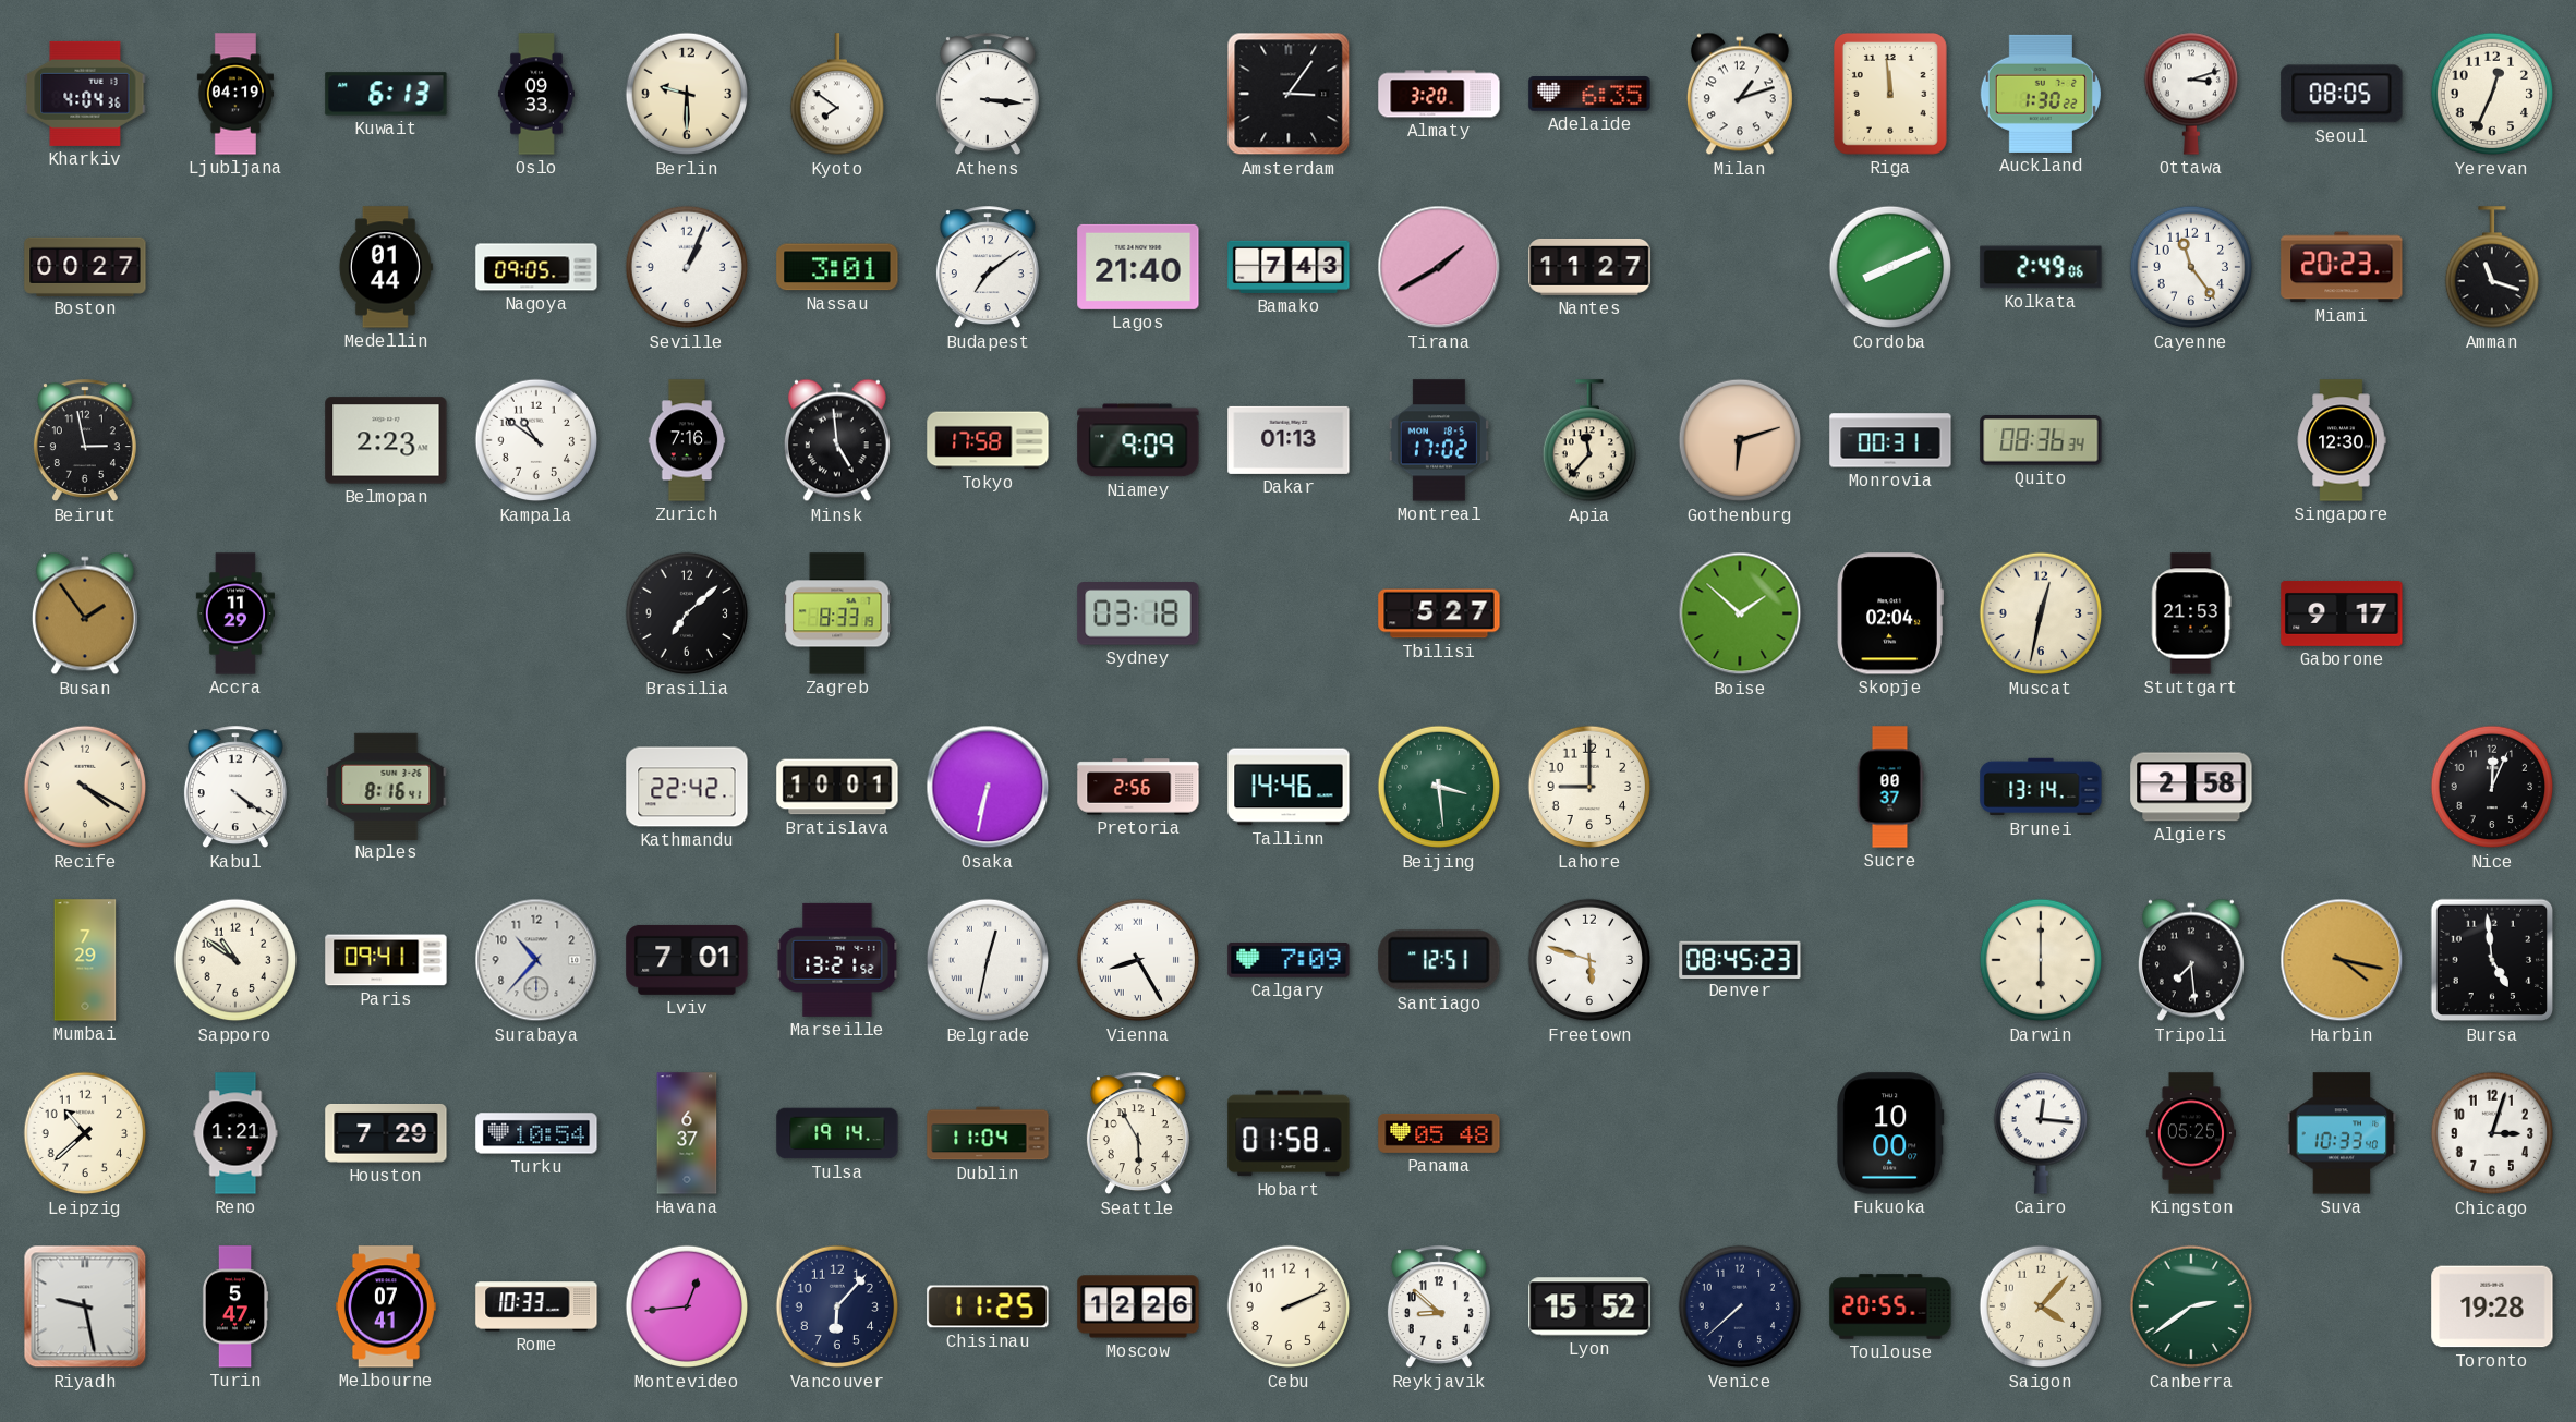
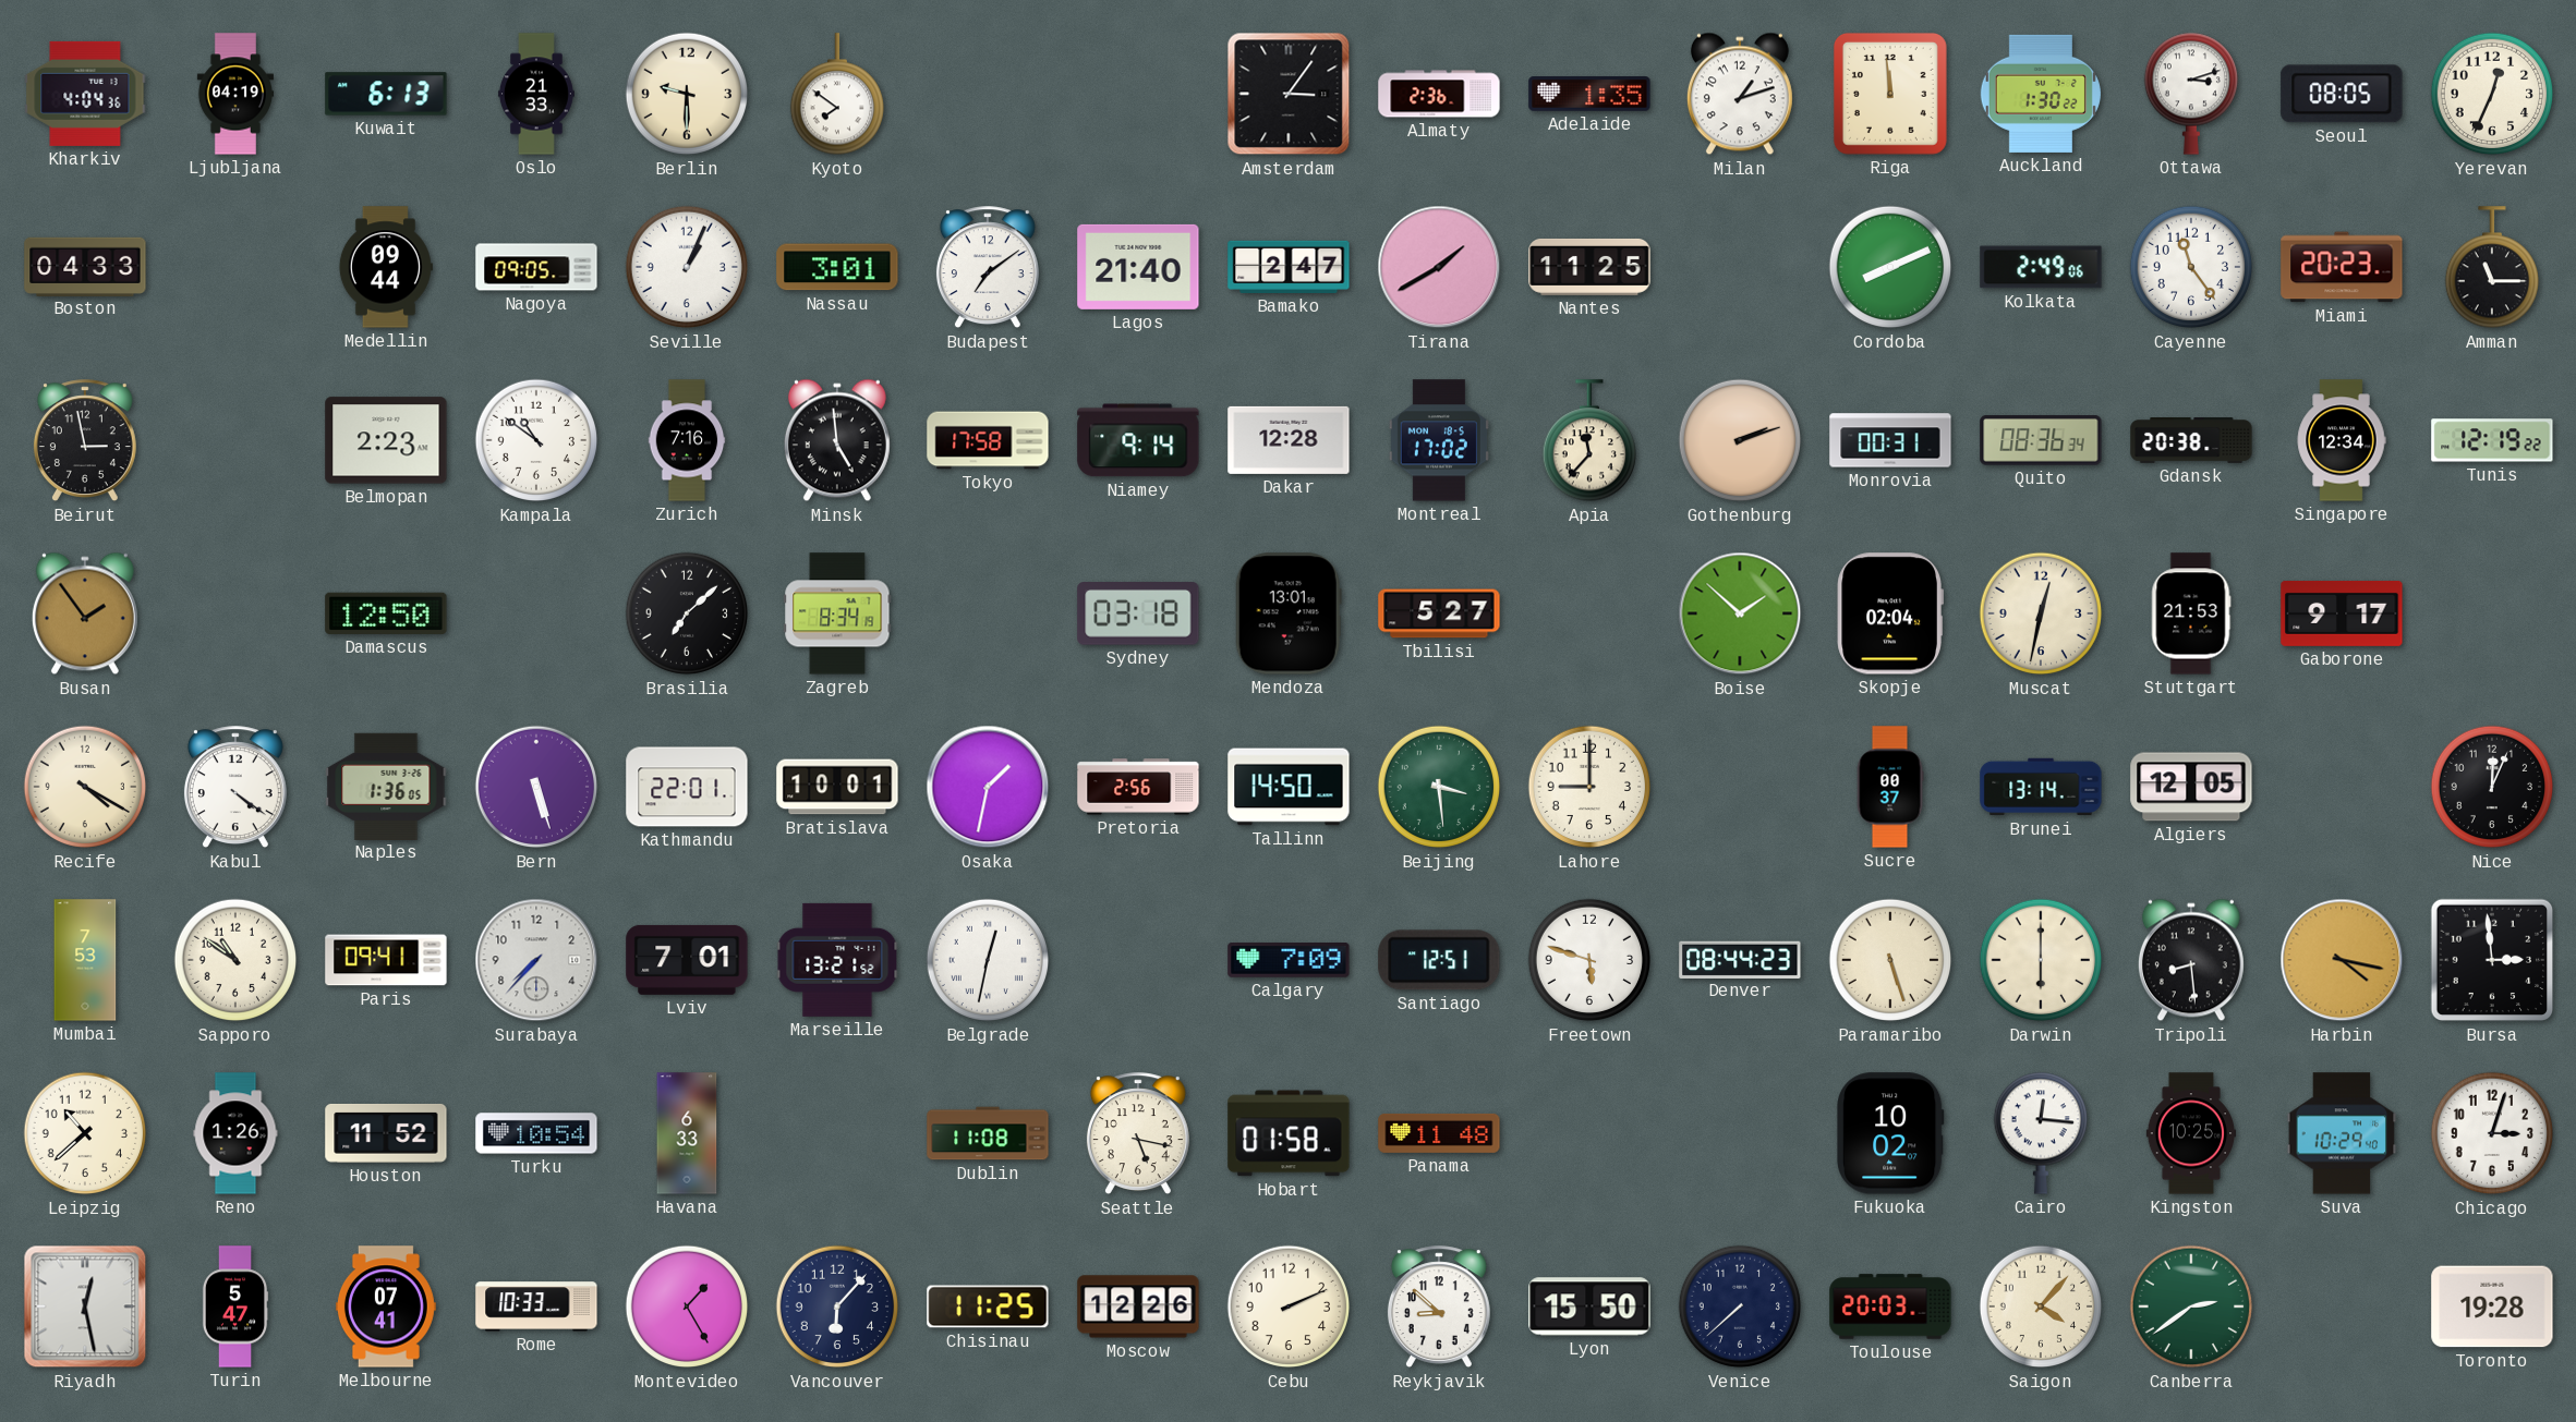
Oslo: 09:33 -> 21:33
Athens: 3:16 -> none
Almaty: 3:20 -> 2:36
Adelaide: 6:35 -> 1:35
Boston: 00:27 -> 04:33
Medellin: 01:44 -> 09:44
Bamako: 7:43 -> 2:47
Nantes: 11:27 -> 11:25
Amman: 11:18 -> 11:15
Niamey: 9:09 -> 9:14
Dakar: 01:13 -> 12:28
Gothenburg: 6:12 -> 2:12
Gdansk: none -> 20:38
Singapore: 12:30 -> 12:34
Tunis: none -> 12:19
Accra: 11:29 -> none
Damascus: none -> 12:50
Zagreb: 8:33 -> 8:34
Mendoza: none -> 13:01
Naples: 8:16 -> 1:36
Bern: none -> 5:27
Kathmandu: 22:42 -> 22:01
Osaka: 6:32 -> 1:32
Tallinn: 14:46 -> 14:50
Algiers: 2:58 -> 12:05
Mumbai: 7:29 -> 7:53
Surabaya: 10:37 -> 7:37
Vienna: 8:25 -> none
Denver: 08:45 -> 08:44
Paramaribo: none -> 5:27
Tripoli: 7:29 -> 8:29
Bursa: 4:59 -> 2:59
Reno: 1:21 -> 1:26
Houston: 7:29 -> 11:52
Havana: 6:37 -> 6:33
Tulsa: 19:14 -> none
Dublin: 11:04 -> 11:08
Seattle: 5:55 -> 5:17
Panama: 05:48 -> 11:48
Fukuoka: 10:00 -> 10:02
Kingston: 05:25 -> 10:25
Suva: 10:33 -> 10:29
Riyadh: 9:28 -> 12:28
Montevideo: 12:44 -> 1:25
Lyon: 15:52 -> 15:50
Toulouse: 20:55 -> 20:03
